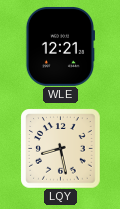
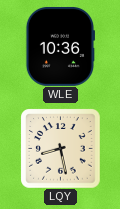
WLE: 12:21 -> 10:36
